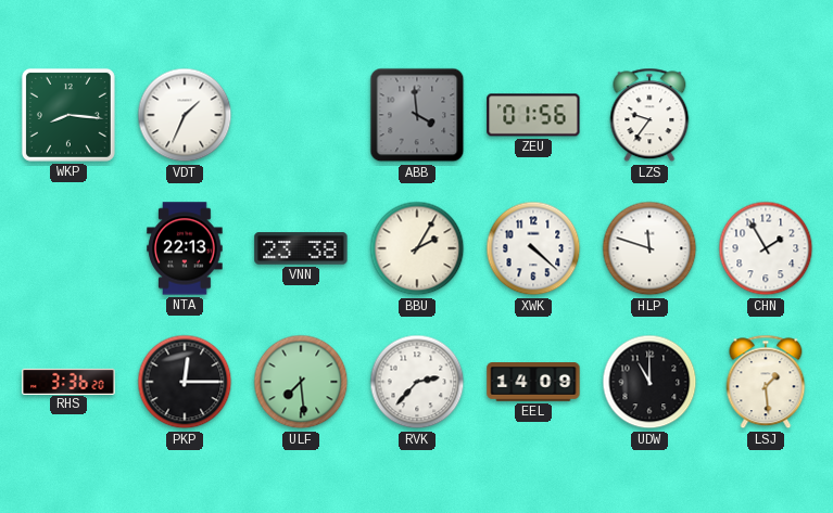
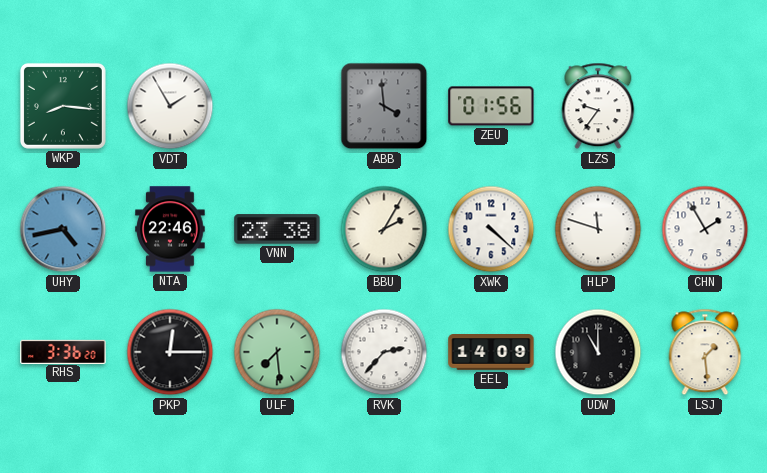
VDT: 1:34 -> 1:55
UHY: none -> 4:43
NTA: 22:13 -> 22:46
